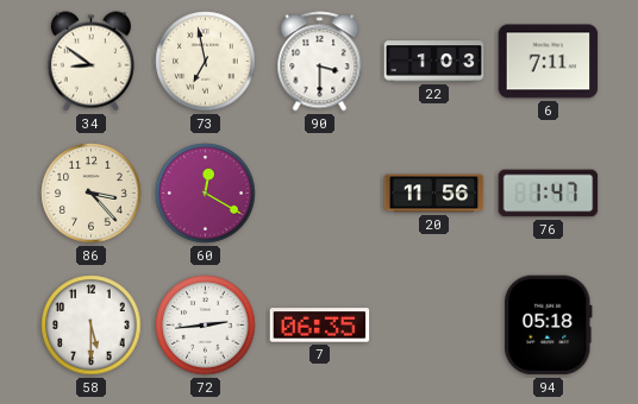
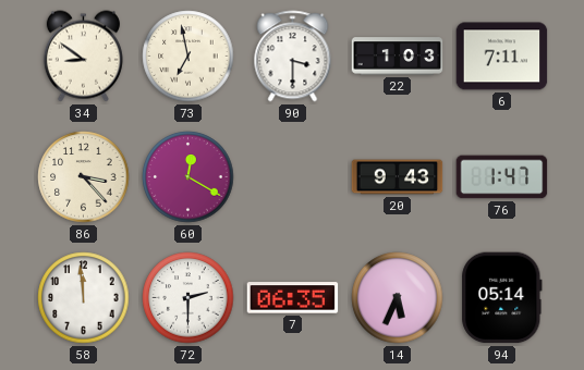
20: 11:56 -> 9:43
58: 5:30 -> 11:59
72: 2:44 -> 2:30
14: none -> 5:34
94: 05:18 -> 05:14
